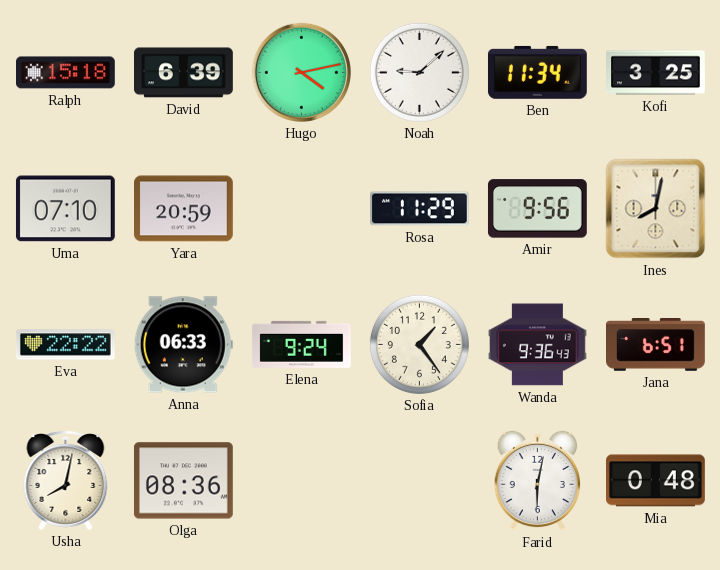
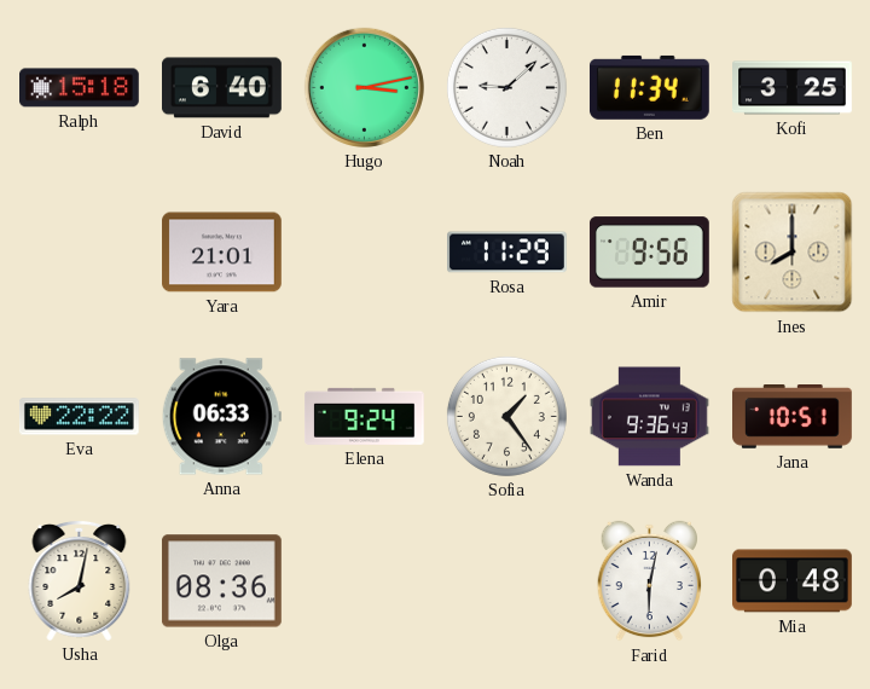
David: 6:39 -> 6:40
Hugo: 4:13 -> 3:13
Uma: 07:10 -> none
Yara: 20:59 -> 21:01
Ines: 8:02 -> 8:00
Jana: 6:51 -> 10:51
